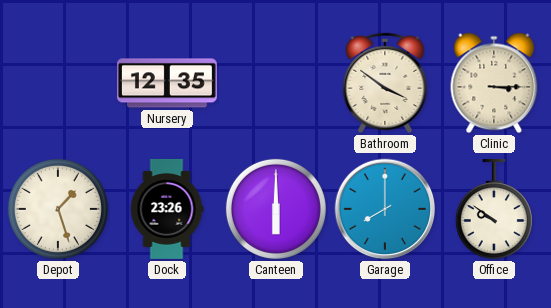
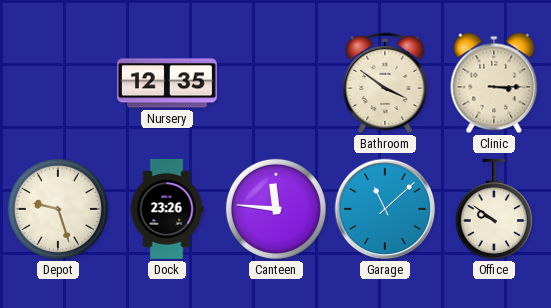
Depot: 1:27 -> 9:27
Canteen: 6:00 -> 11:46
Garage: 8:00 -> 11:08
